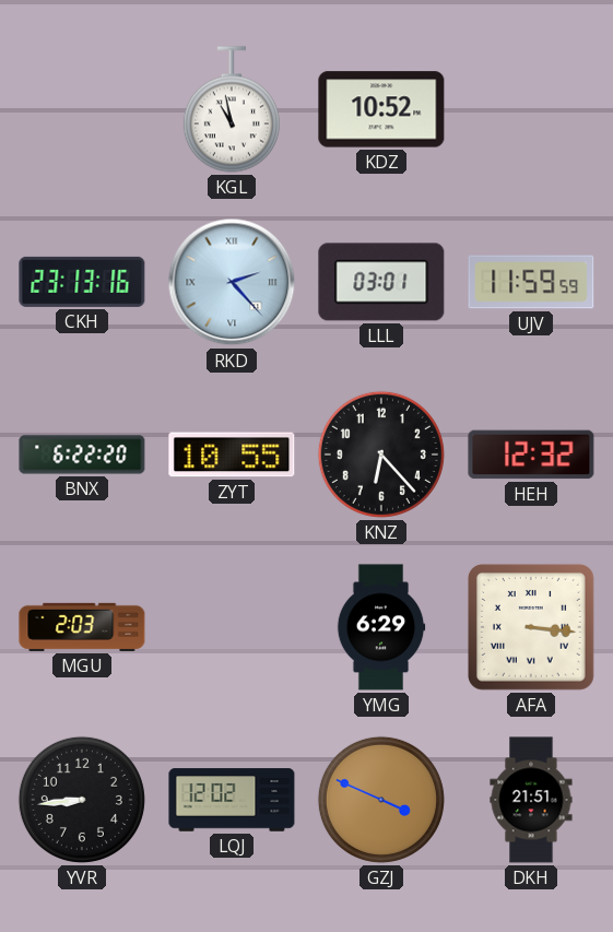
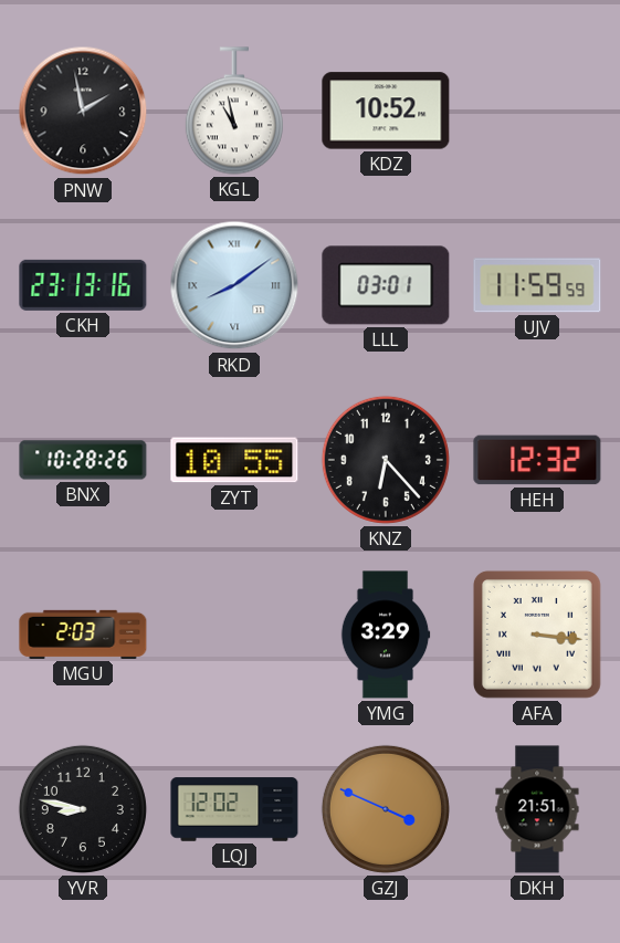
PNW: none -> 1:58
RKD: 2:23 -> 8:09
BNX: 6:22 -> 10:28
YMG: 6:29 -> 3:29
YVR: 8:44 -> 8:47
